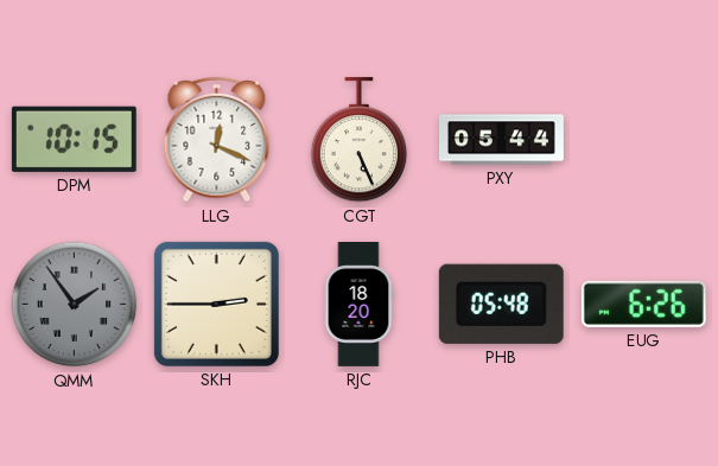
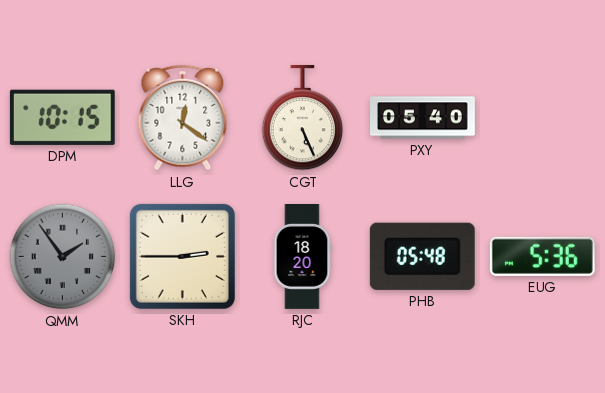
LLG: 12:19 -> 12:21
PXY: 05:44 -> 05:40
EUG: 6:26 -> 5:36
